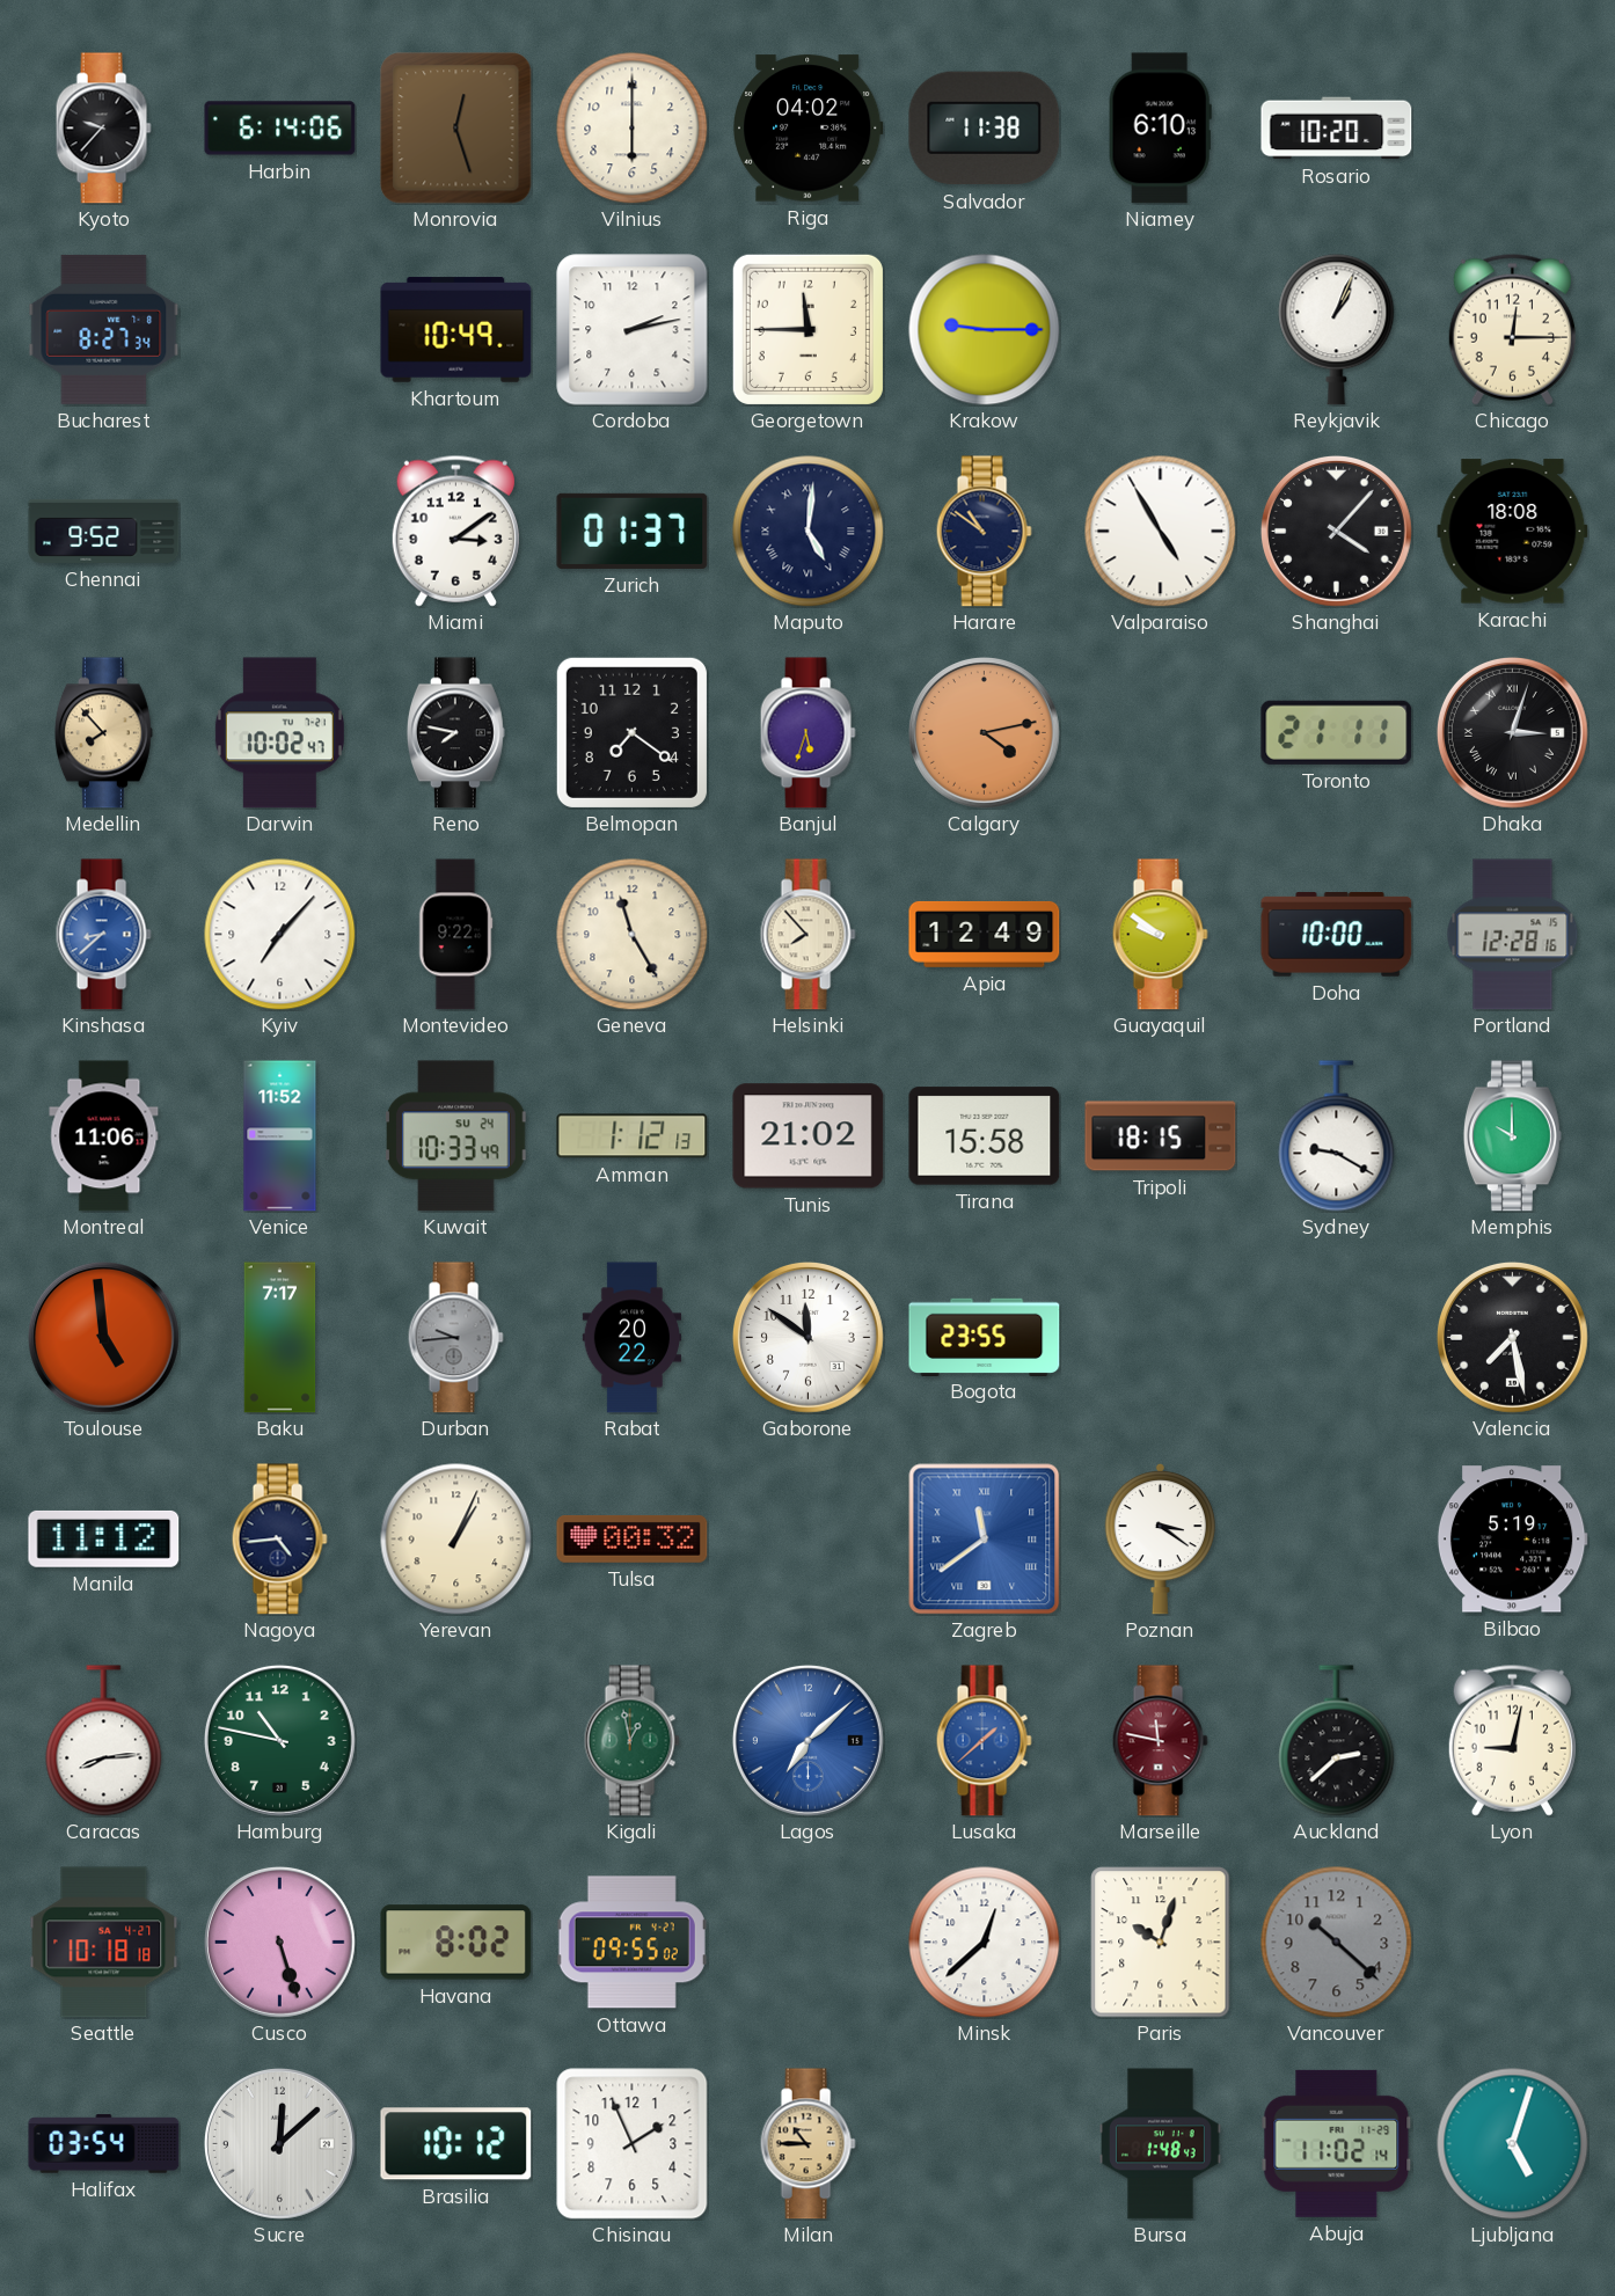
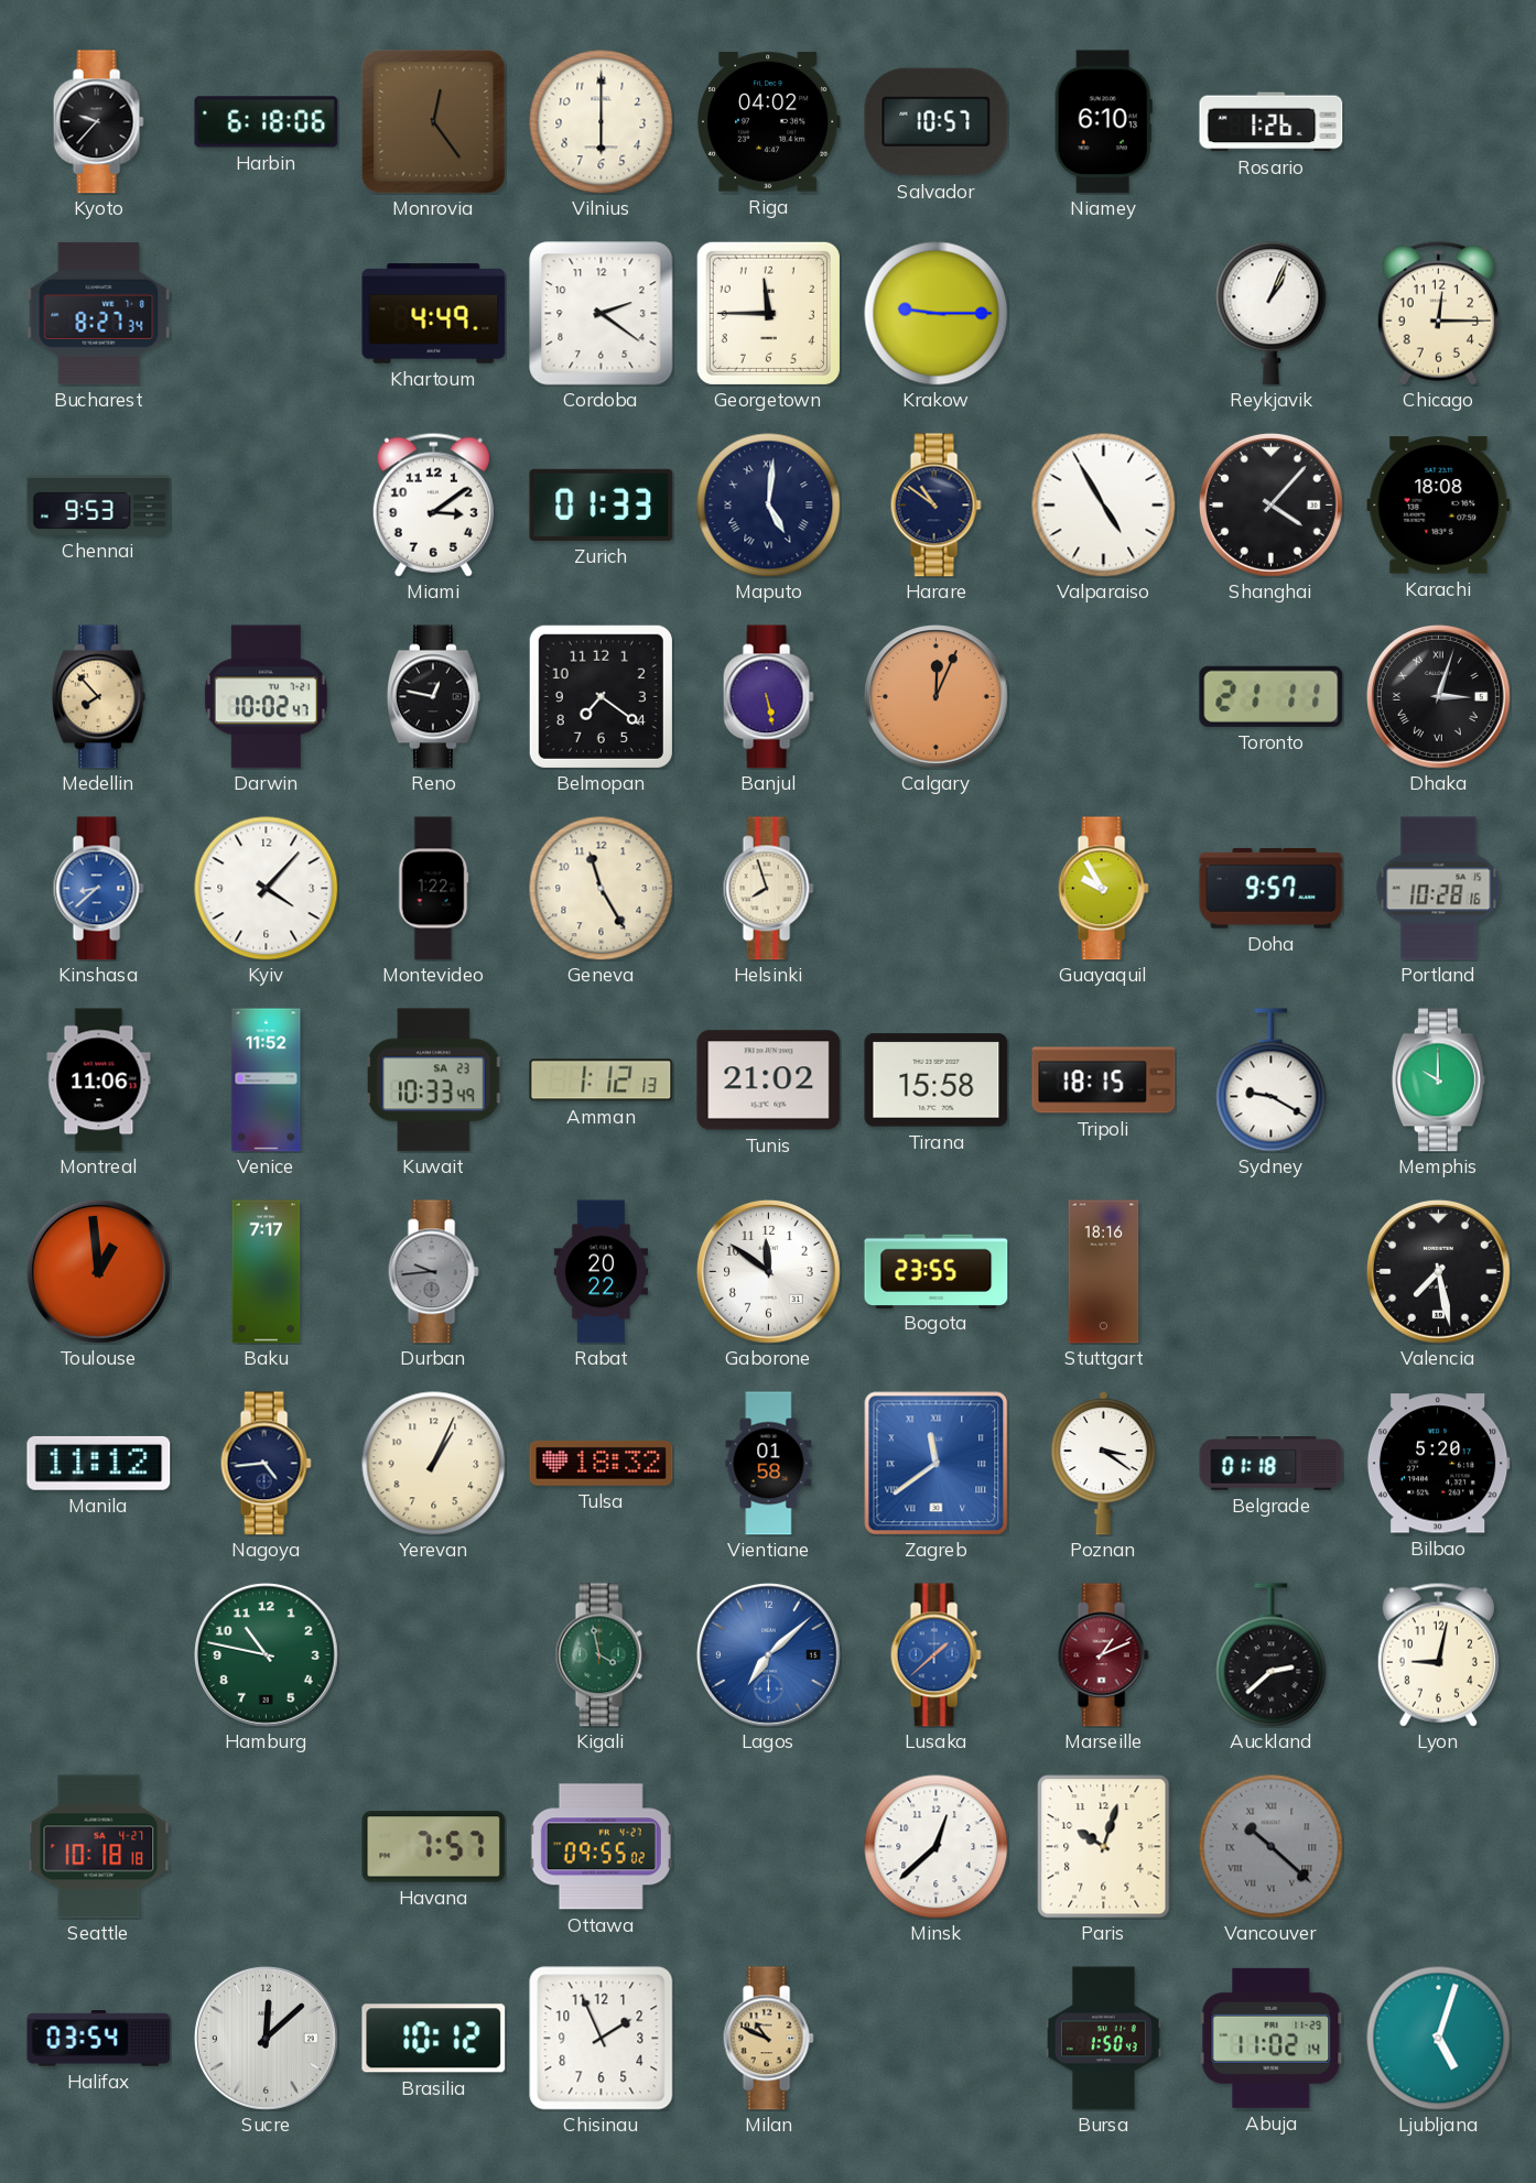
Harbin: 6:14 -> 6:18
Monrovia: 12:27 -> 12:24
Salvador: 11:38 -> 10:57
Rosario: 10:20 -> 1:26
Khartoum: 10:49 -> 4:49
Cordoba: 2:13 -> 2:21
Chennai: 9:52 -> 9:53
Zurich: 01:37 -> 01:33
Reno: 7:47 -> 12:47
Banjul: 5:33 -> 5:28
Calgary: 4:13 -> 12:04
Kyiv: 7:07 -> 4:07
Montevideo: 9:22 -> 1:22
Helsinki: 7:53 -> 7:57
Apia: 12:49 -> none
Guayaquil: 9:51 -> 9:55
Doha: 10:00 -> 9:57
Portland: 12:28 -> 10:28
Kuwait date: SU 24 -> SA 23
Toulouse: 4:59 -> 12:59
Stuttgart: none -> 18:16
Tulsa: 00:32 -> 18:32
Vientiane: none -> 01:58
Belgrade: none -> 01:18
Bilbao: 5:19 -> 5:20
Caracas: 8:14 -> none
Kigali: 12:58 -> 3:58
Marseille: 11:47 -> 1:11
Cusco: 5:27 -> none
Havana: 8:02 -> 7:57
Vancouver numerals: Arabic -> Roman
Milan: 10:45 -> 10:49
Bursa: 1:48 -> 1:50
